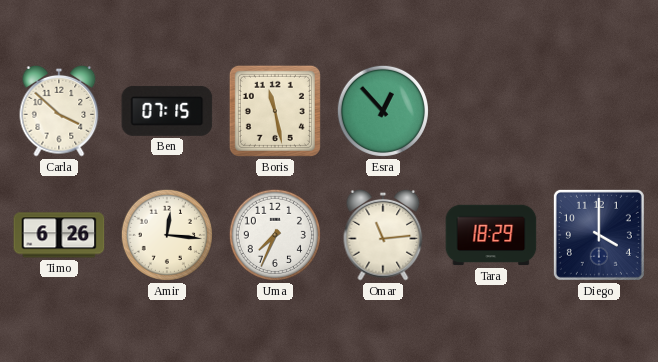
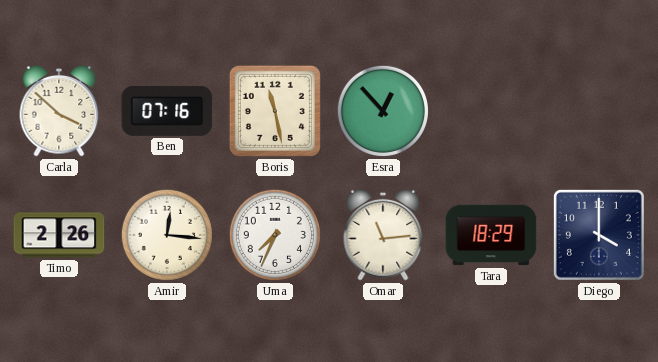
Ben: 07:15 -> 07:16
Timo: 6:26 -> 2:26
